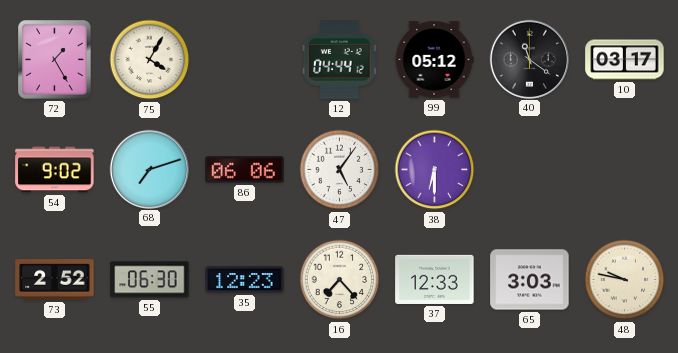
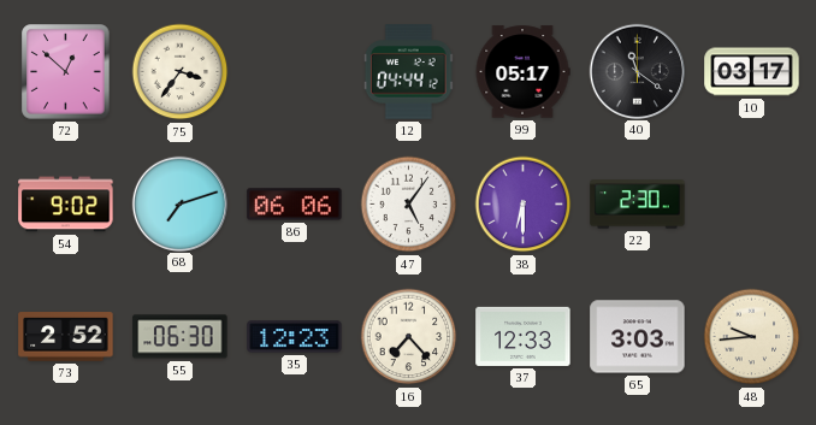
72: 1:25 -> 12:52
75: 4:05 -> 3:36
99: 05:12 -> 05:17
22: none -> 2:30
48: 9:47 -> 9:44
